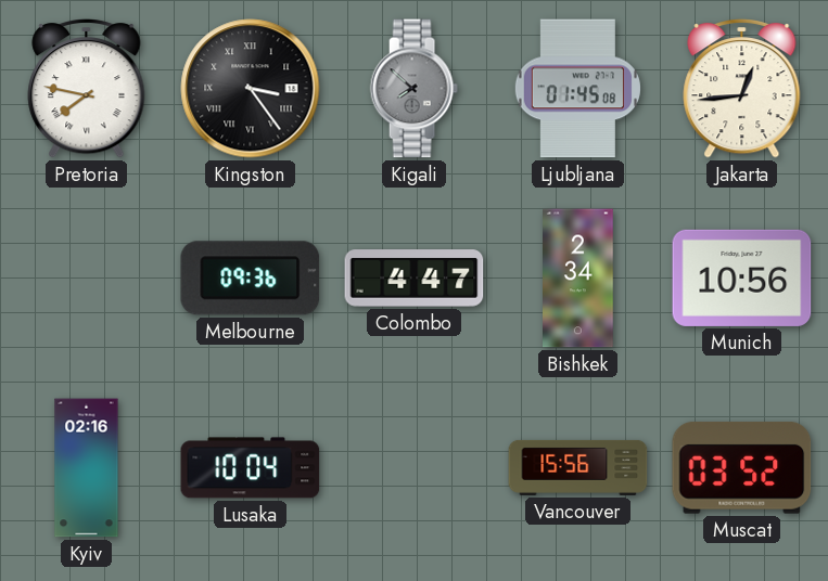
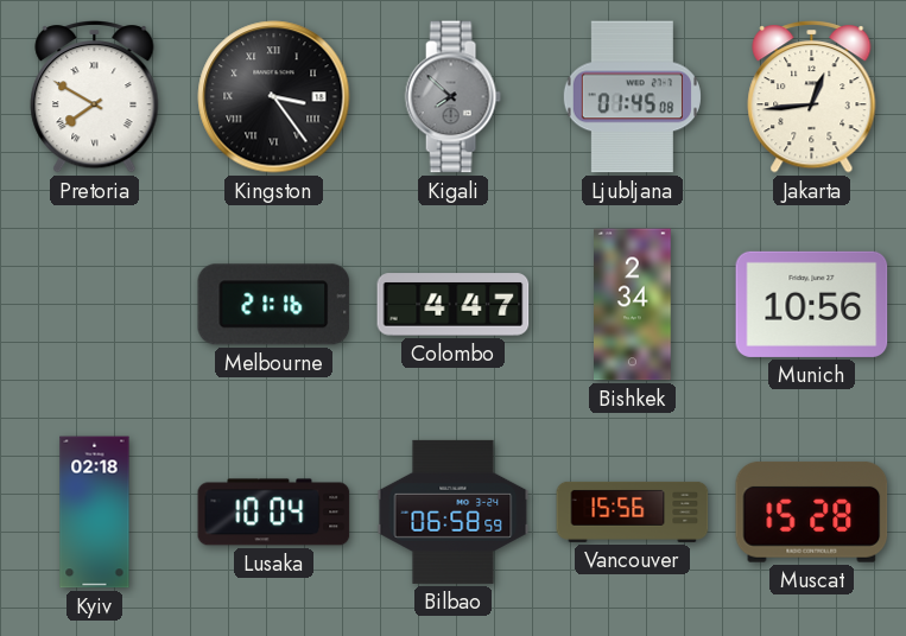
Pretoria: 7:47 -> 7:50
Melbourne: 09:36 -> 21:16
Kyiv: 02:16 -> 02:18
Bilbao: none -> 06:58
Muscat: 03:52 -> 15:28
